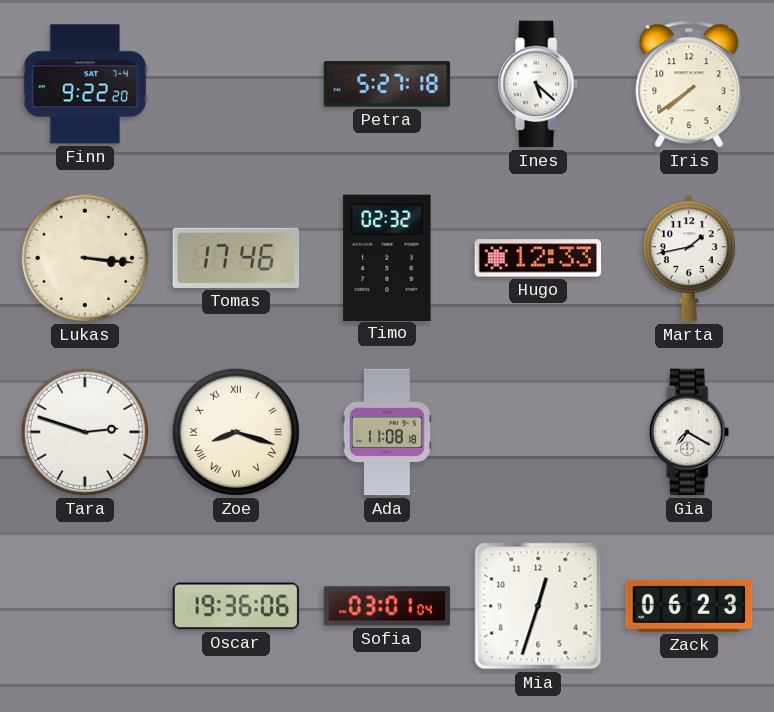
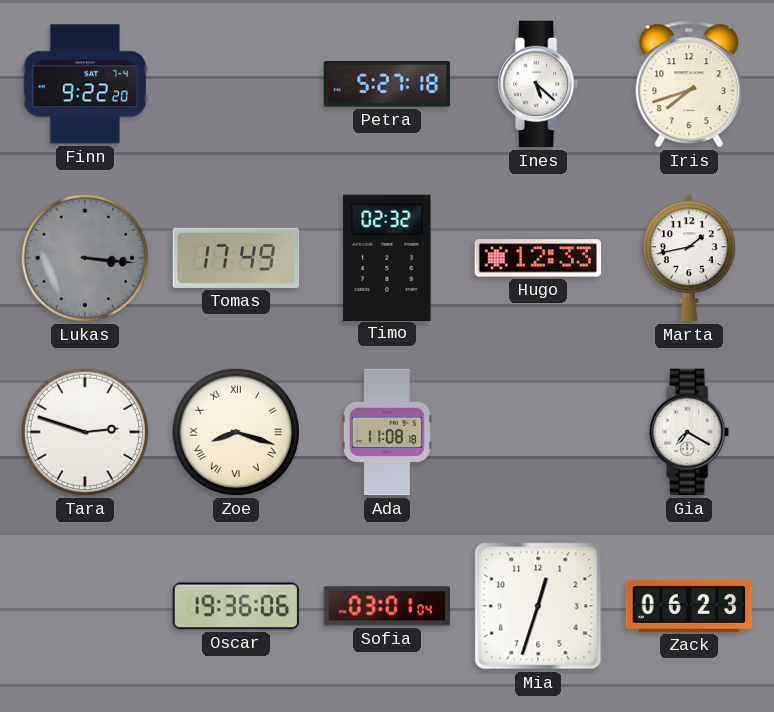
Iris: 7:39 -> 7:42
Lukas dial: cream -> grey
Tomas: 17:46 -> 17:49
